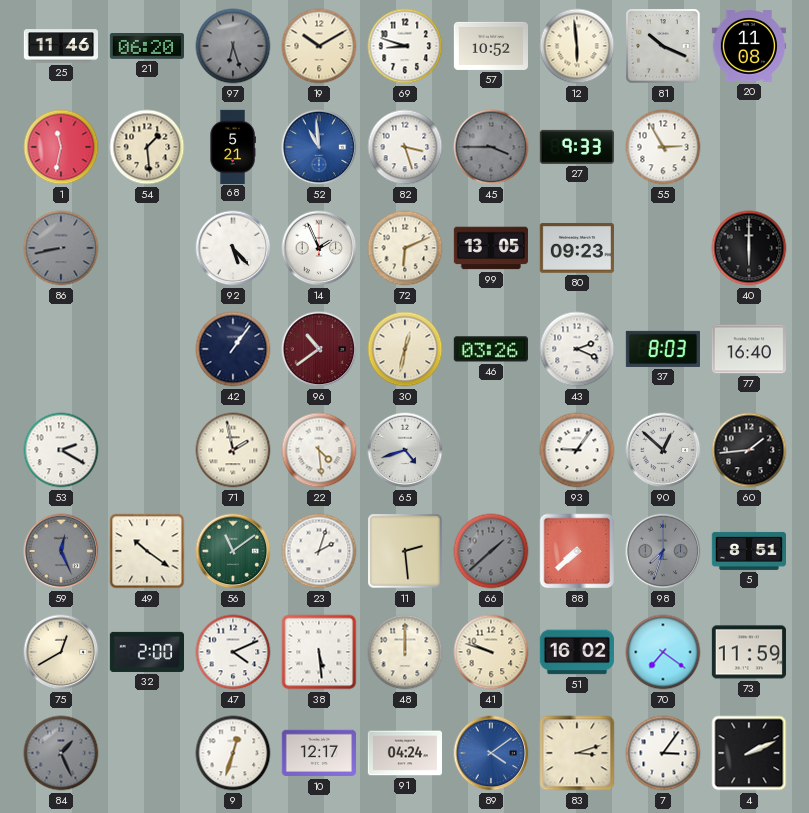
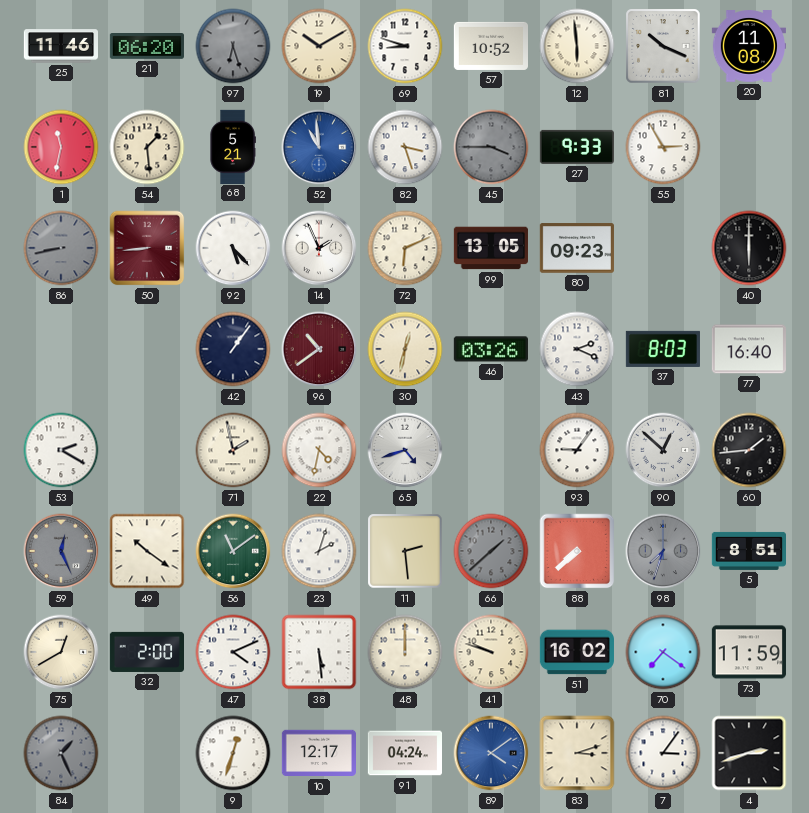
50: none -> 8:44
22: 4:29 -> 4:32
4: 2:11 -> 2:42
